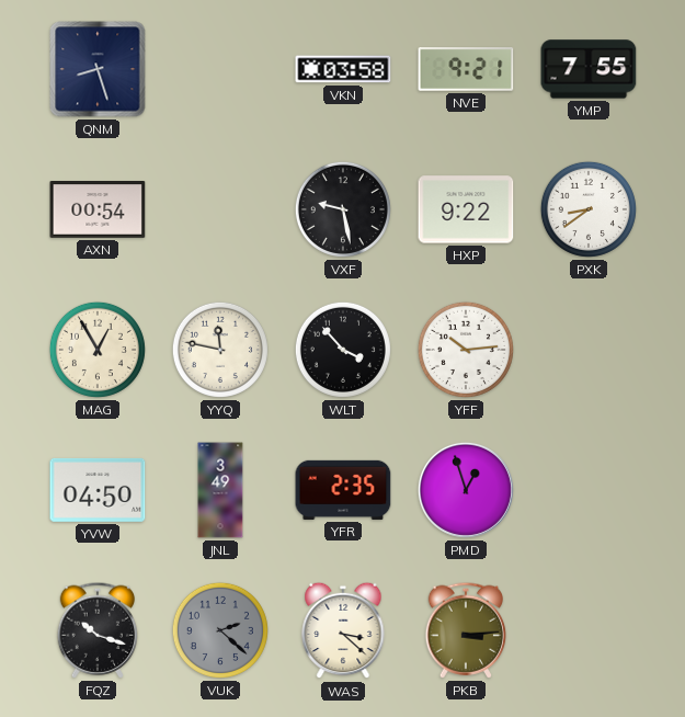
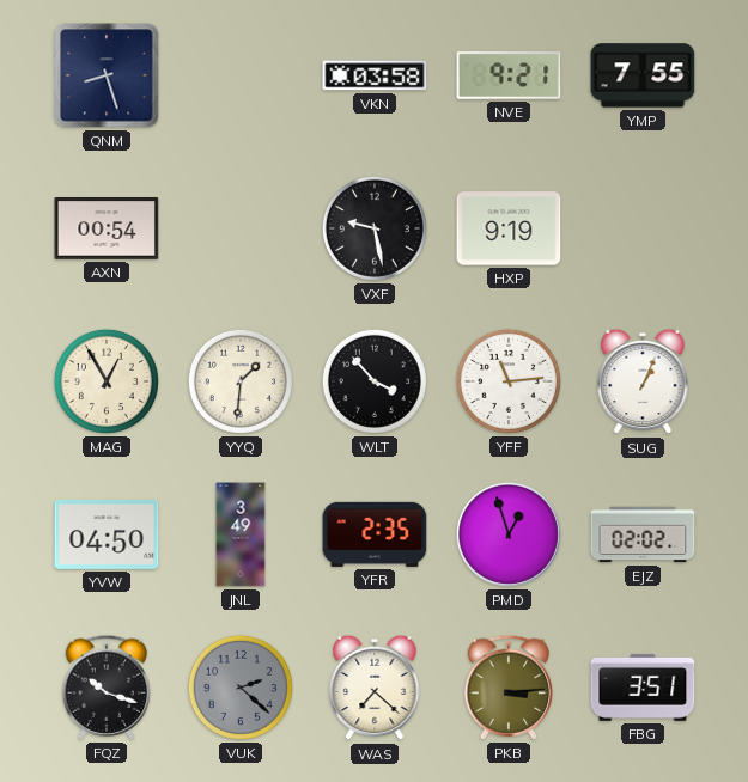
HXP: 9:22 -> 9:19
PXK: 8:39 -> none
YYQ: 11:47 -> 1:31
YFF: 10:14 -> 11:14
SUG: none -> 1:04
EJZ: none -> 02:02
WAS: 3:22 -> 7:22
FBG: none -> 3:51
